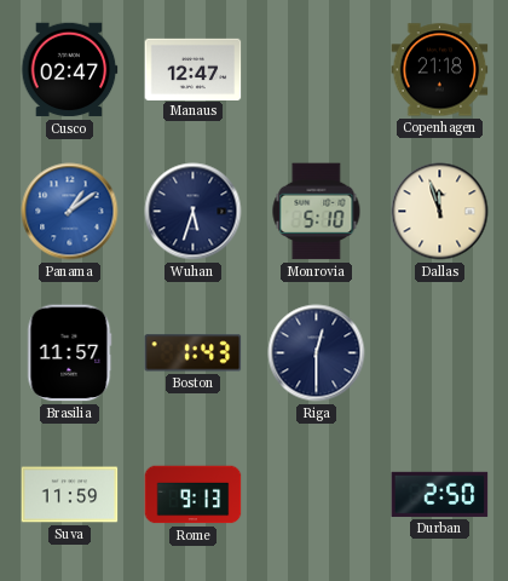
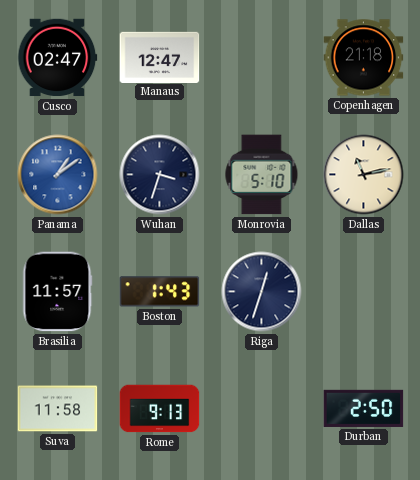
Wuhan: 5:33 -> 3:33
Dallas: 11:57 -> 11:13
Riga: 12:30 -> 12:33
Suva: 11:59 -> 11:58
